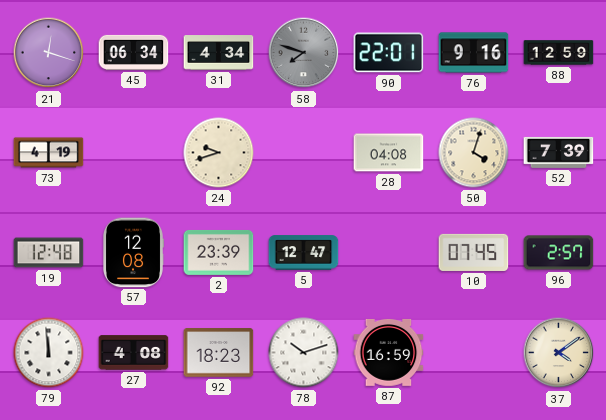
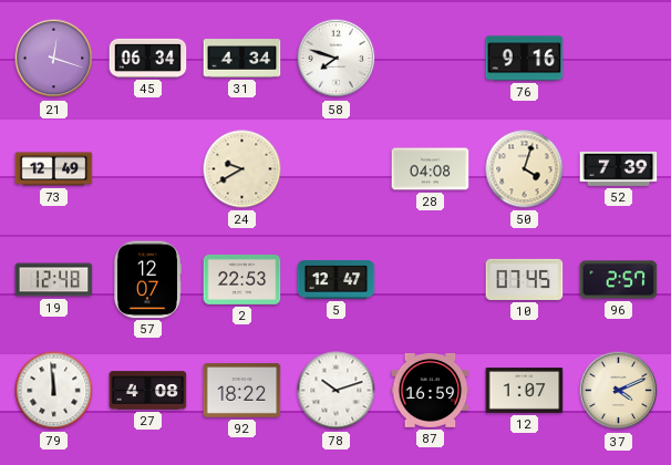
58 dial: grey -> white
90: 22:01 -> none
88: 12:59 -> none
73: 4:19 -> 12:49
24: 9:42 -> 9:40
57: 12:08 -> 12:07
2: 23:39 -> 22:53
92: 18:23 -> 18:22
12: none -> 1:07
37: 4:09 -> 4:11
